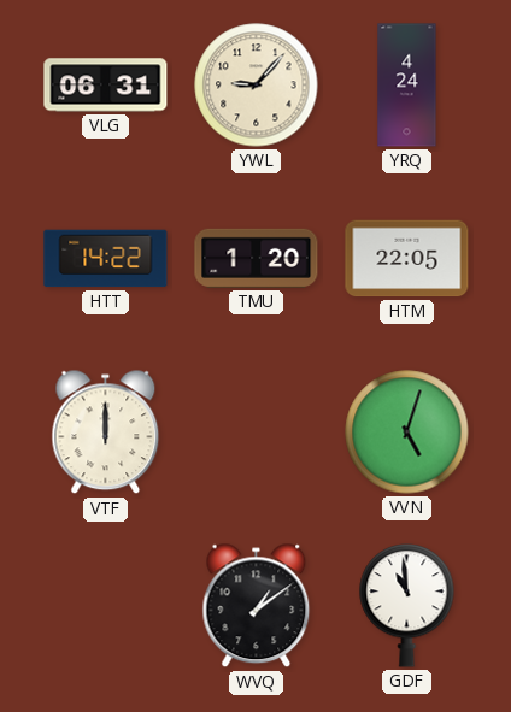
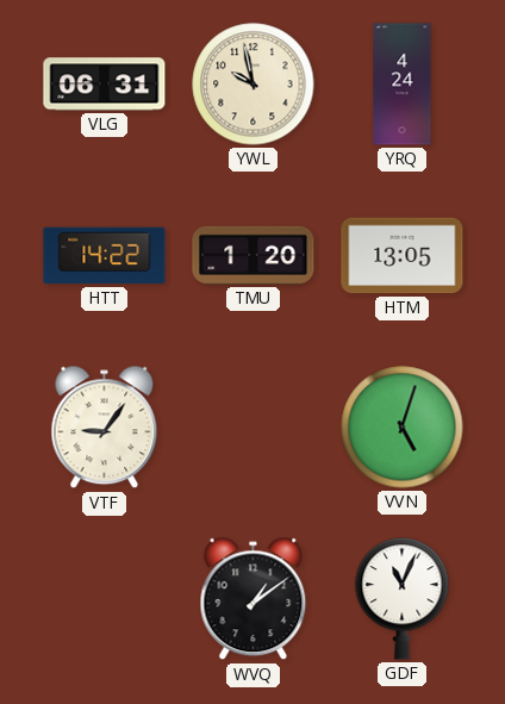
YWL: 9:07 -> 9:58
HTM: 22:05 -> 13:05
VTF: 12:00 -> 9:06
GDF: 10:59 -> 11:04
